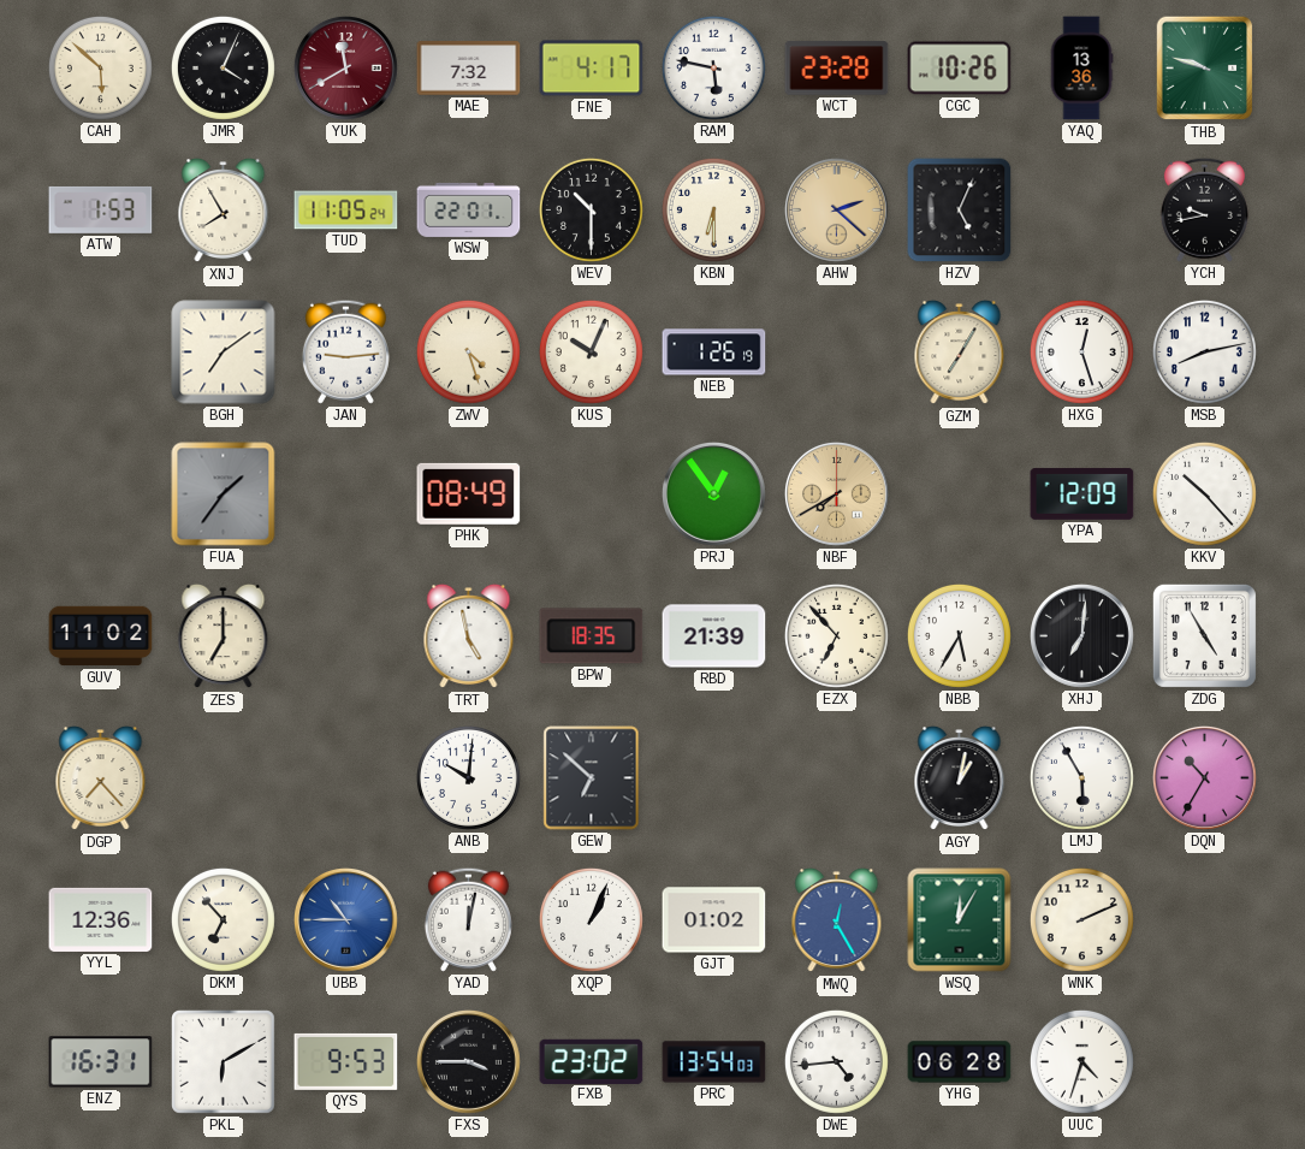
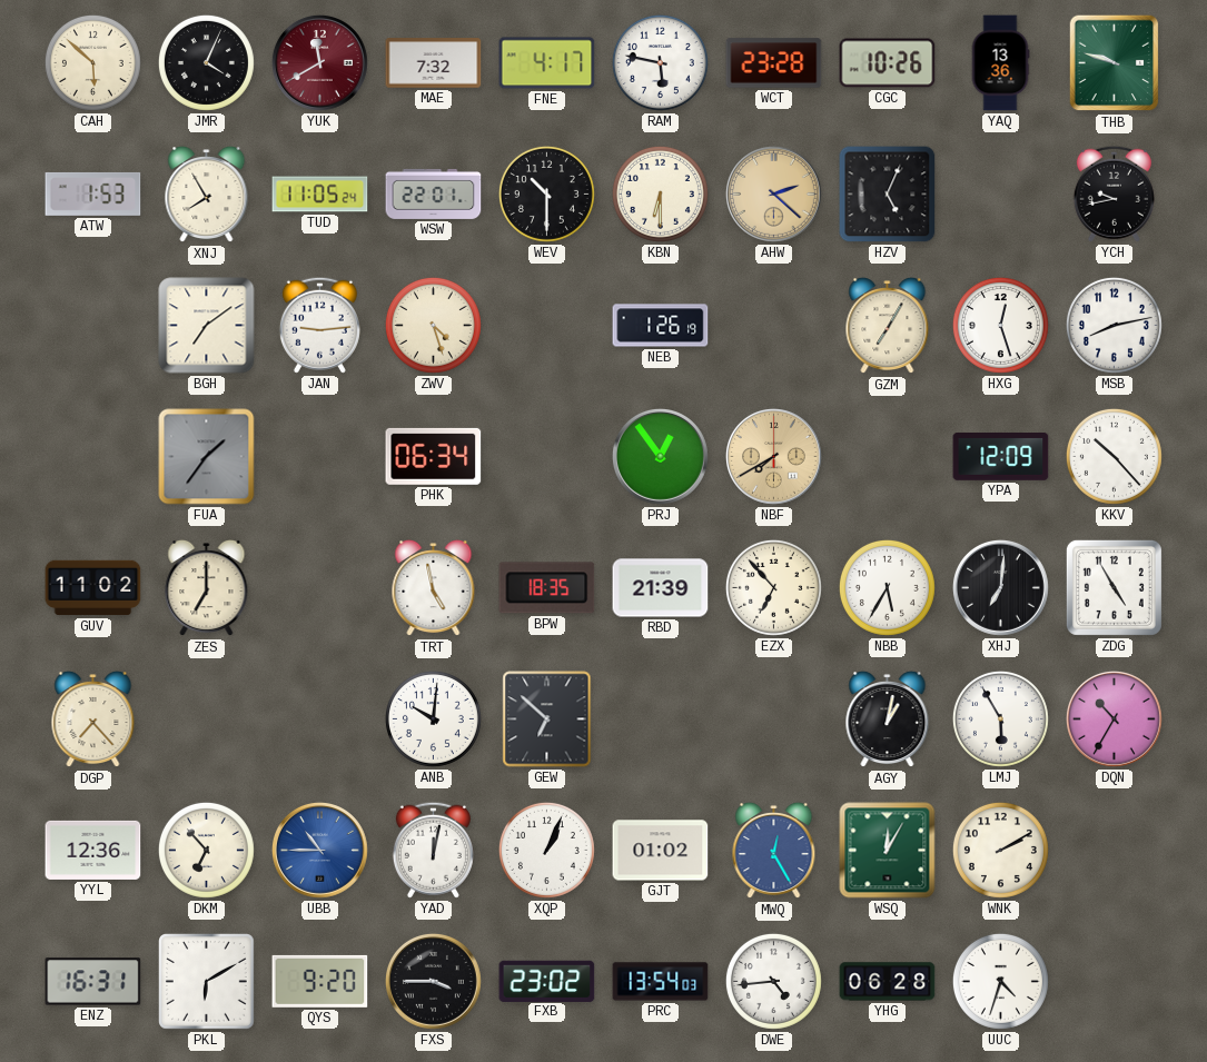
KUS: 10:04 -> none
PHK: 08:49 -> 06:34
WNK: 2:11 -> 2:10
QYS: 9:53 -> 9:20
